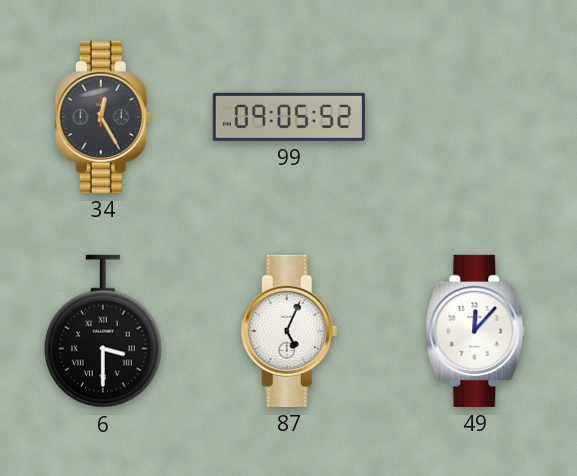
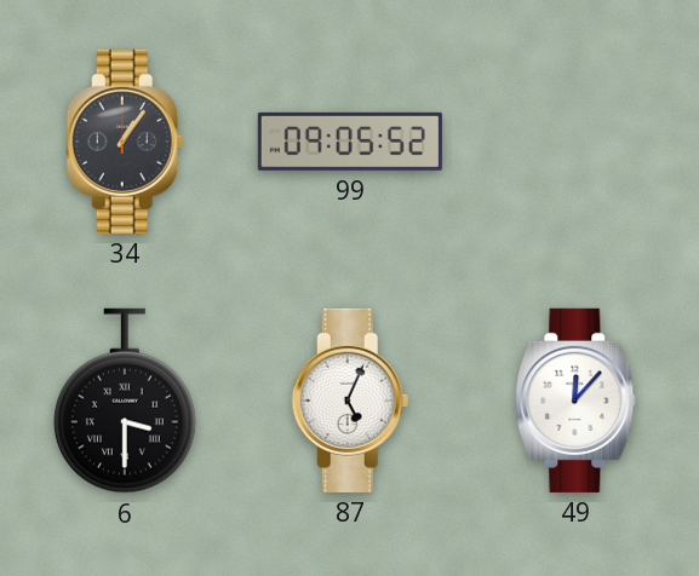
34: 12:25 -> 1:06
